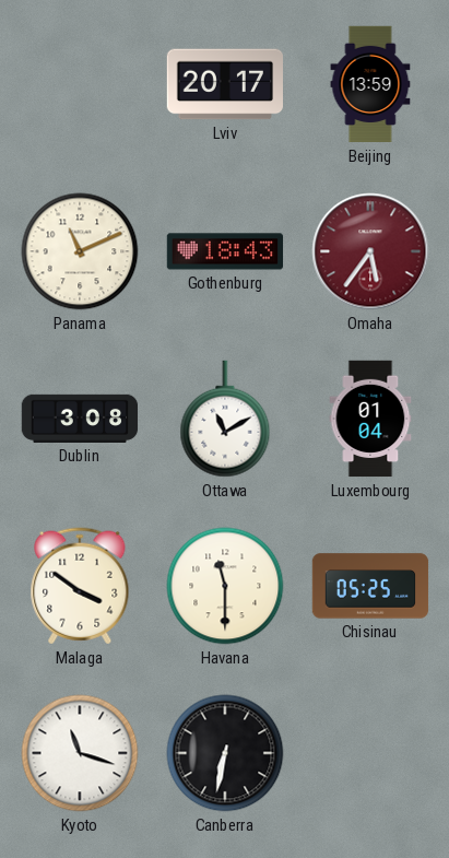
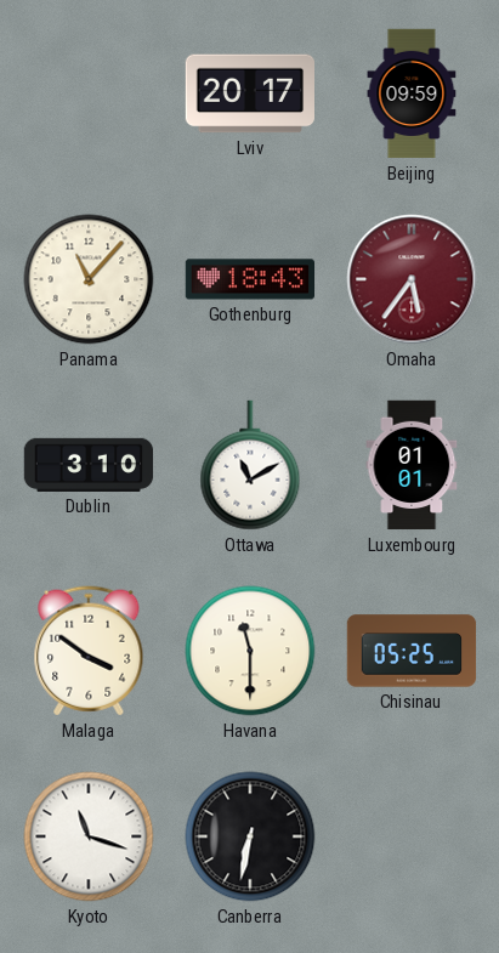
Beijing: 13:59 -> 09:59
Panama: 11:11 -> 11:07
Dublin: 3:08 -> 3:10
Luxembourg: 01:04 -> 01:01
